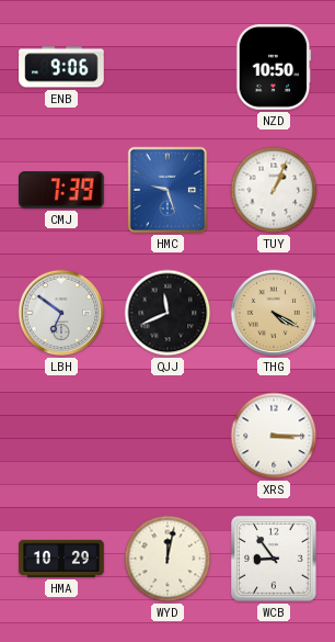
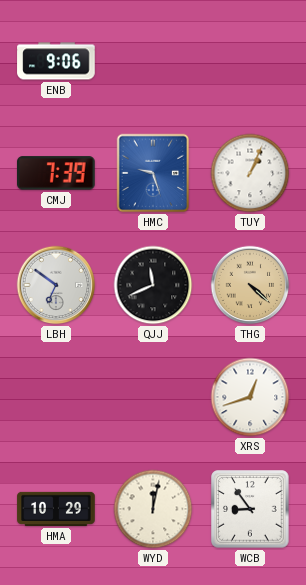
NZD: 10:50 -> none
THG: 4:20 -> 4:22
XRS: 3:15 -> 12:42
